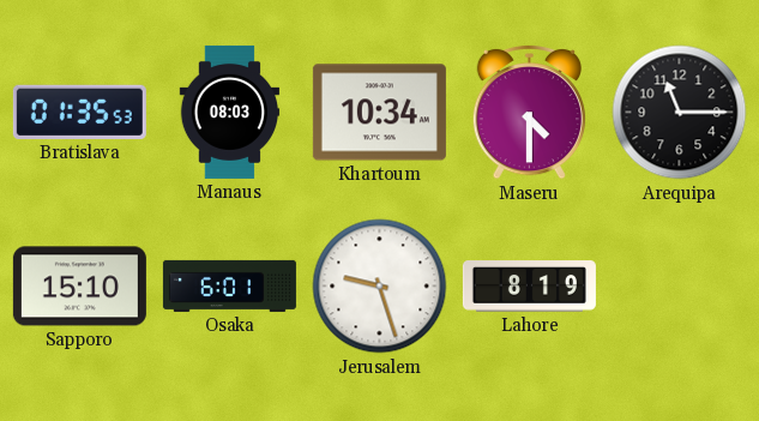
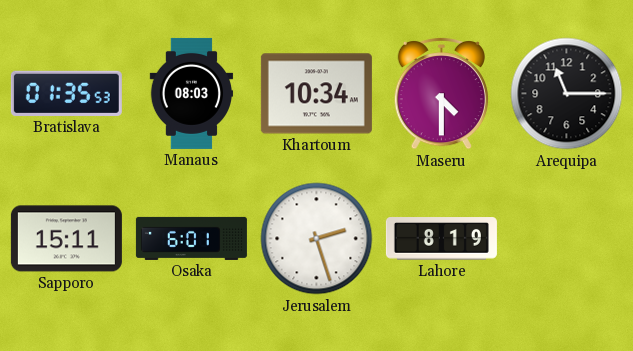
Sapporo: 15:10 -> 15:11
Jerusalem: 9:27 -> 2:27
